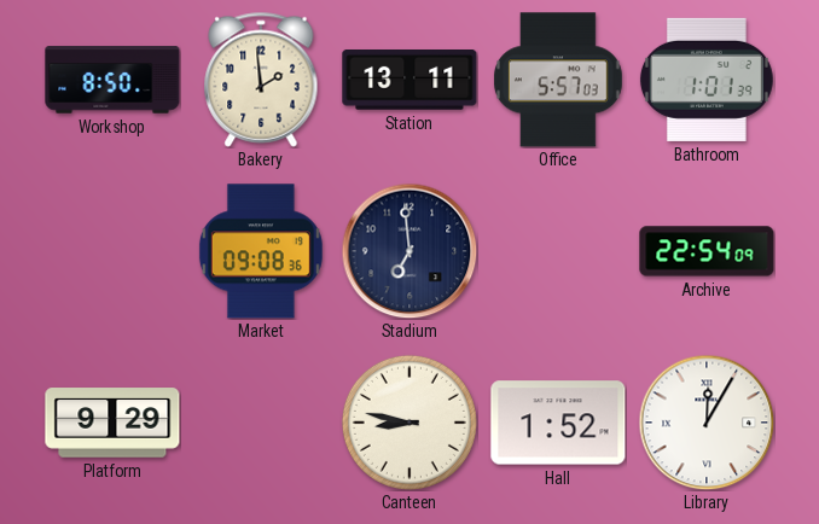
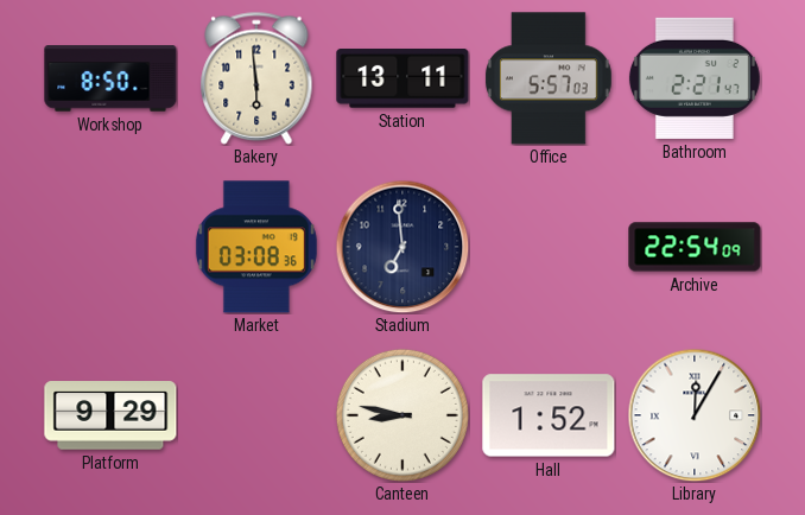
Bakery: 1:59 -> 5:59
Bathroom: 1:01 -> 2:21
Market: 09:08 -> 03:08
